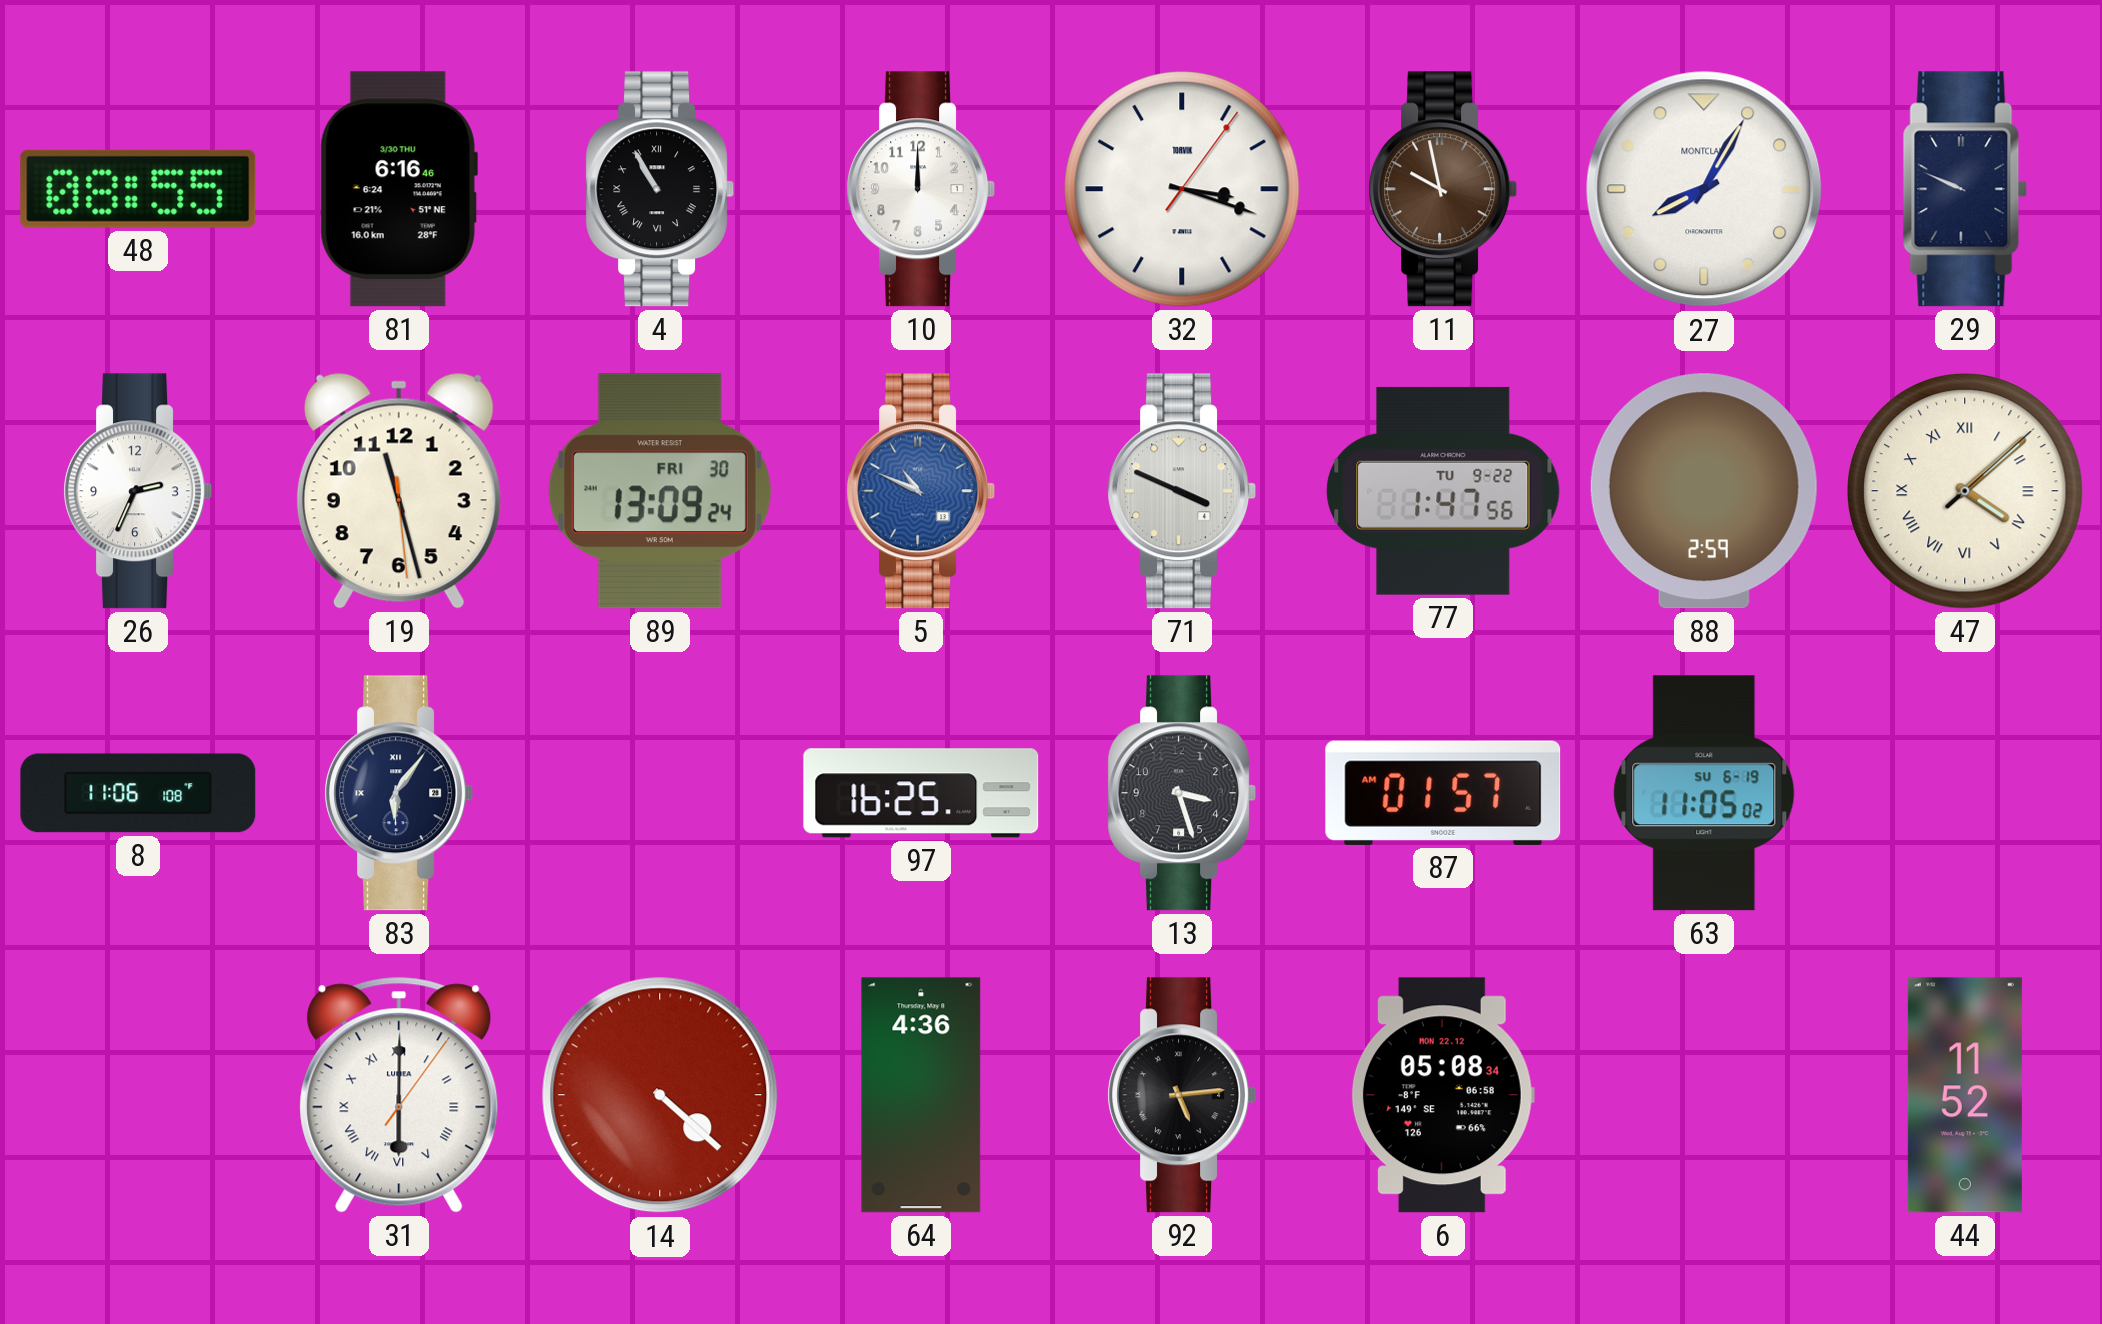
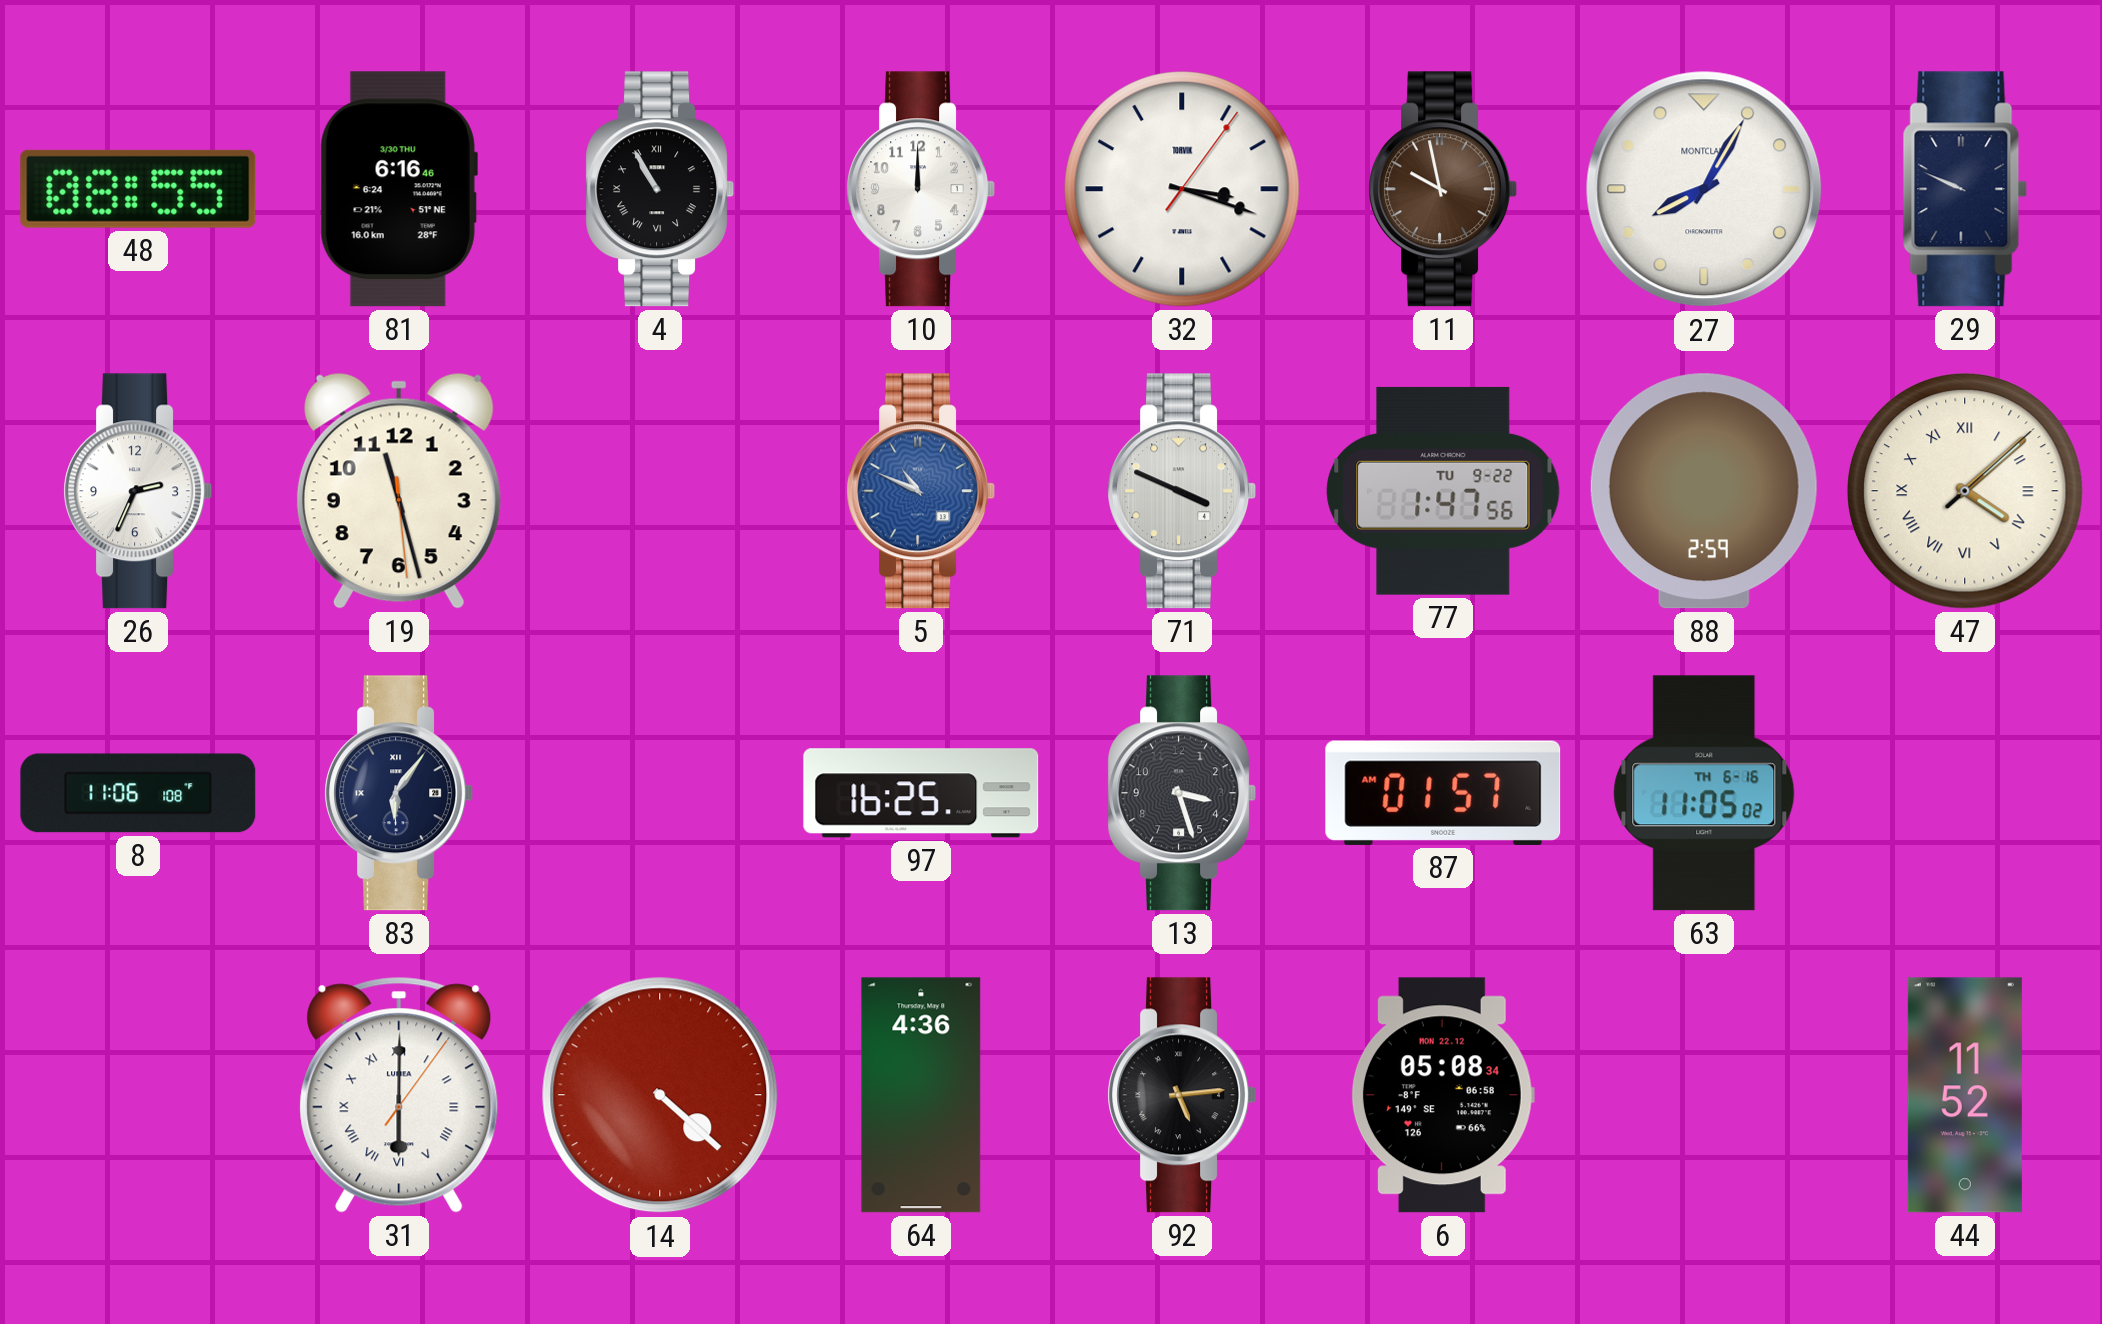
89: 13:09 -> none
63 date: SU 6-19 -> TH 6-16
